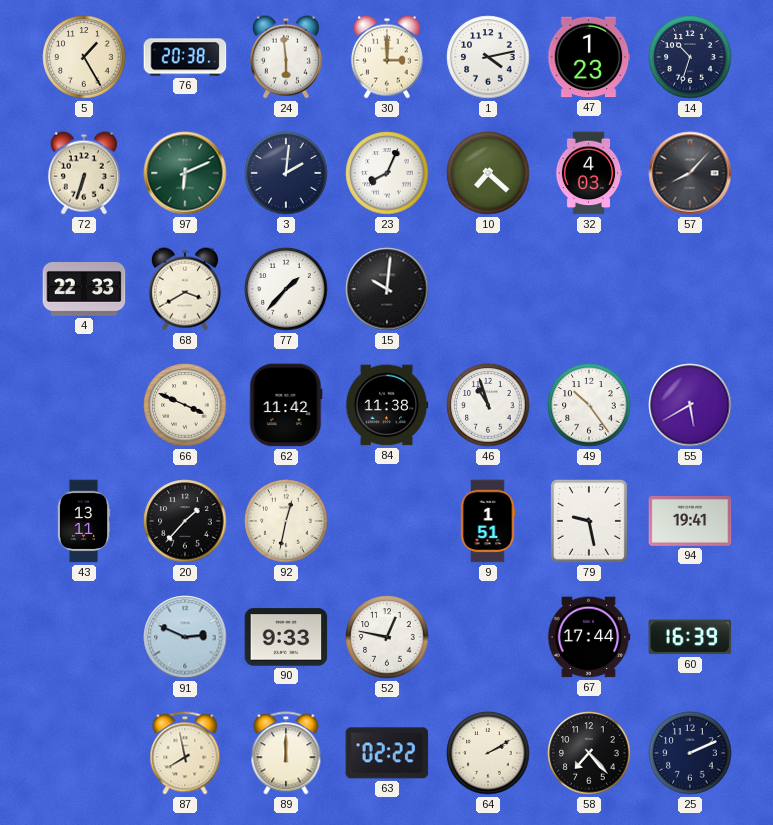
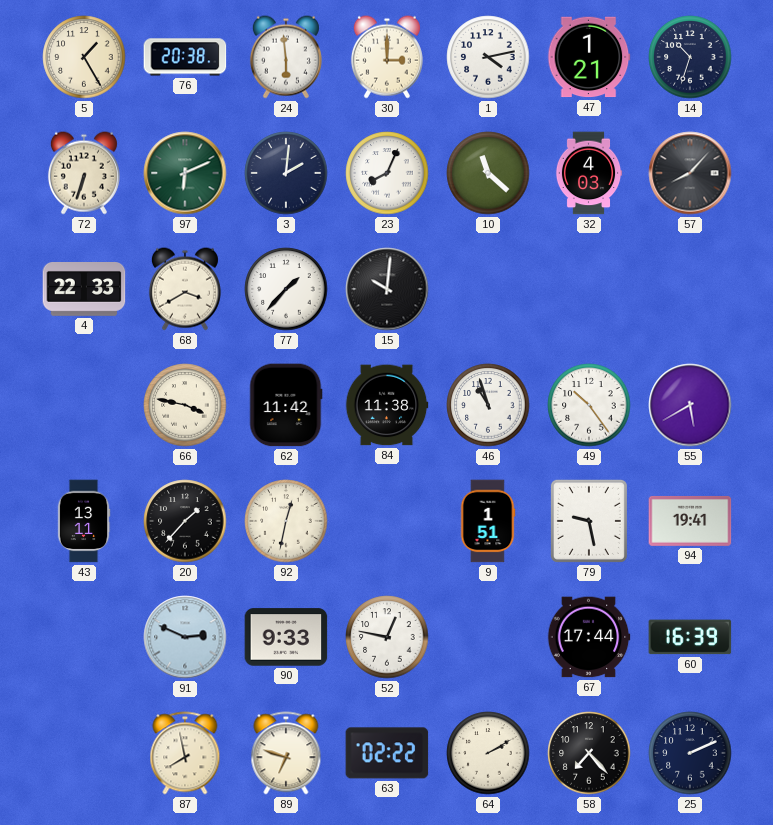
47: 1:23 -> 1:21
10: 7:22 -> 11:22
66: 3:49 -> 3:47
89: 12:00 -> 6:48
